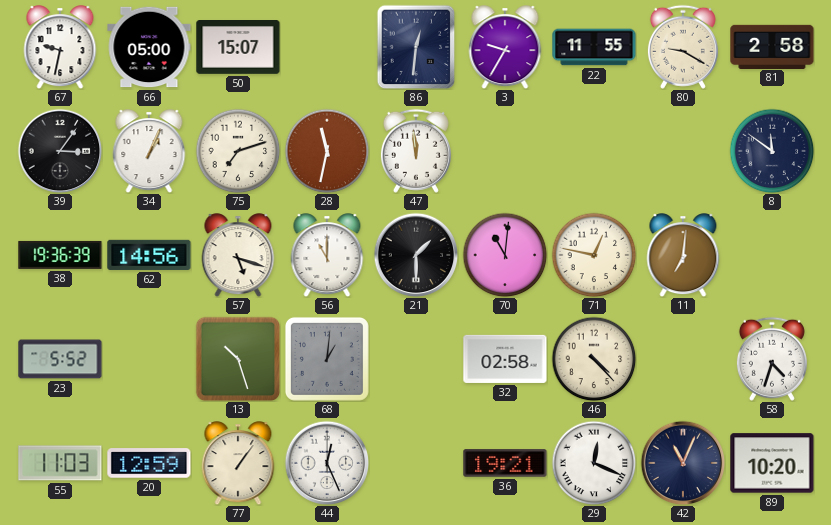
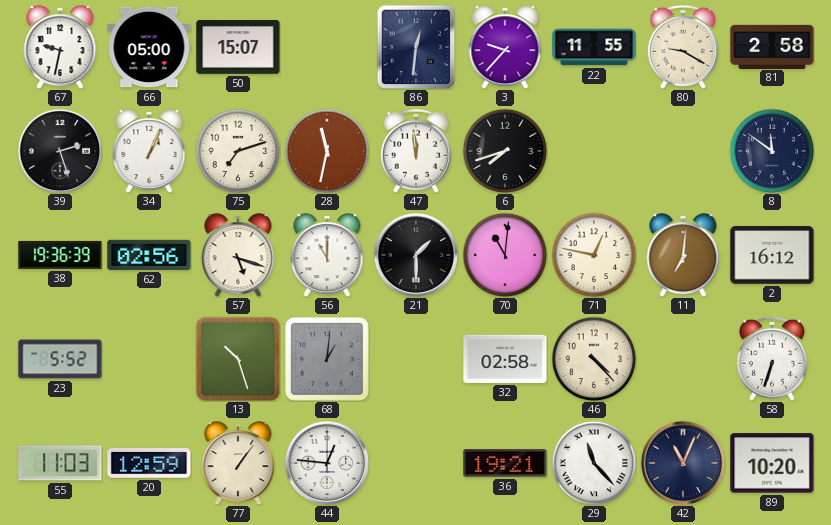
3: 9:35 -> 9:37
39: 3:06 -> 2:27
6: none -> 7:42
62: 14:56 -> 02:56
2: none -> 16:12
58: 4:33 -> 6:33
44: 12:26 -> 12:46
29: 12:19 -> 11:23
